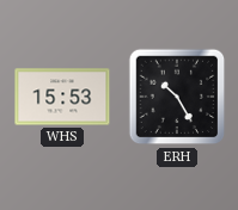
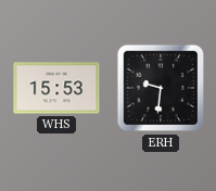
ERH: 10:25 -> 9:31
